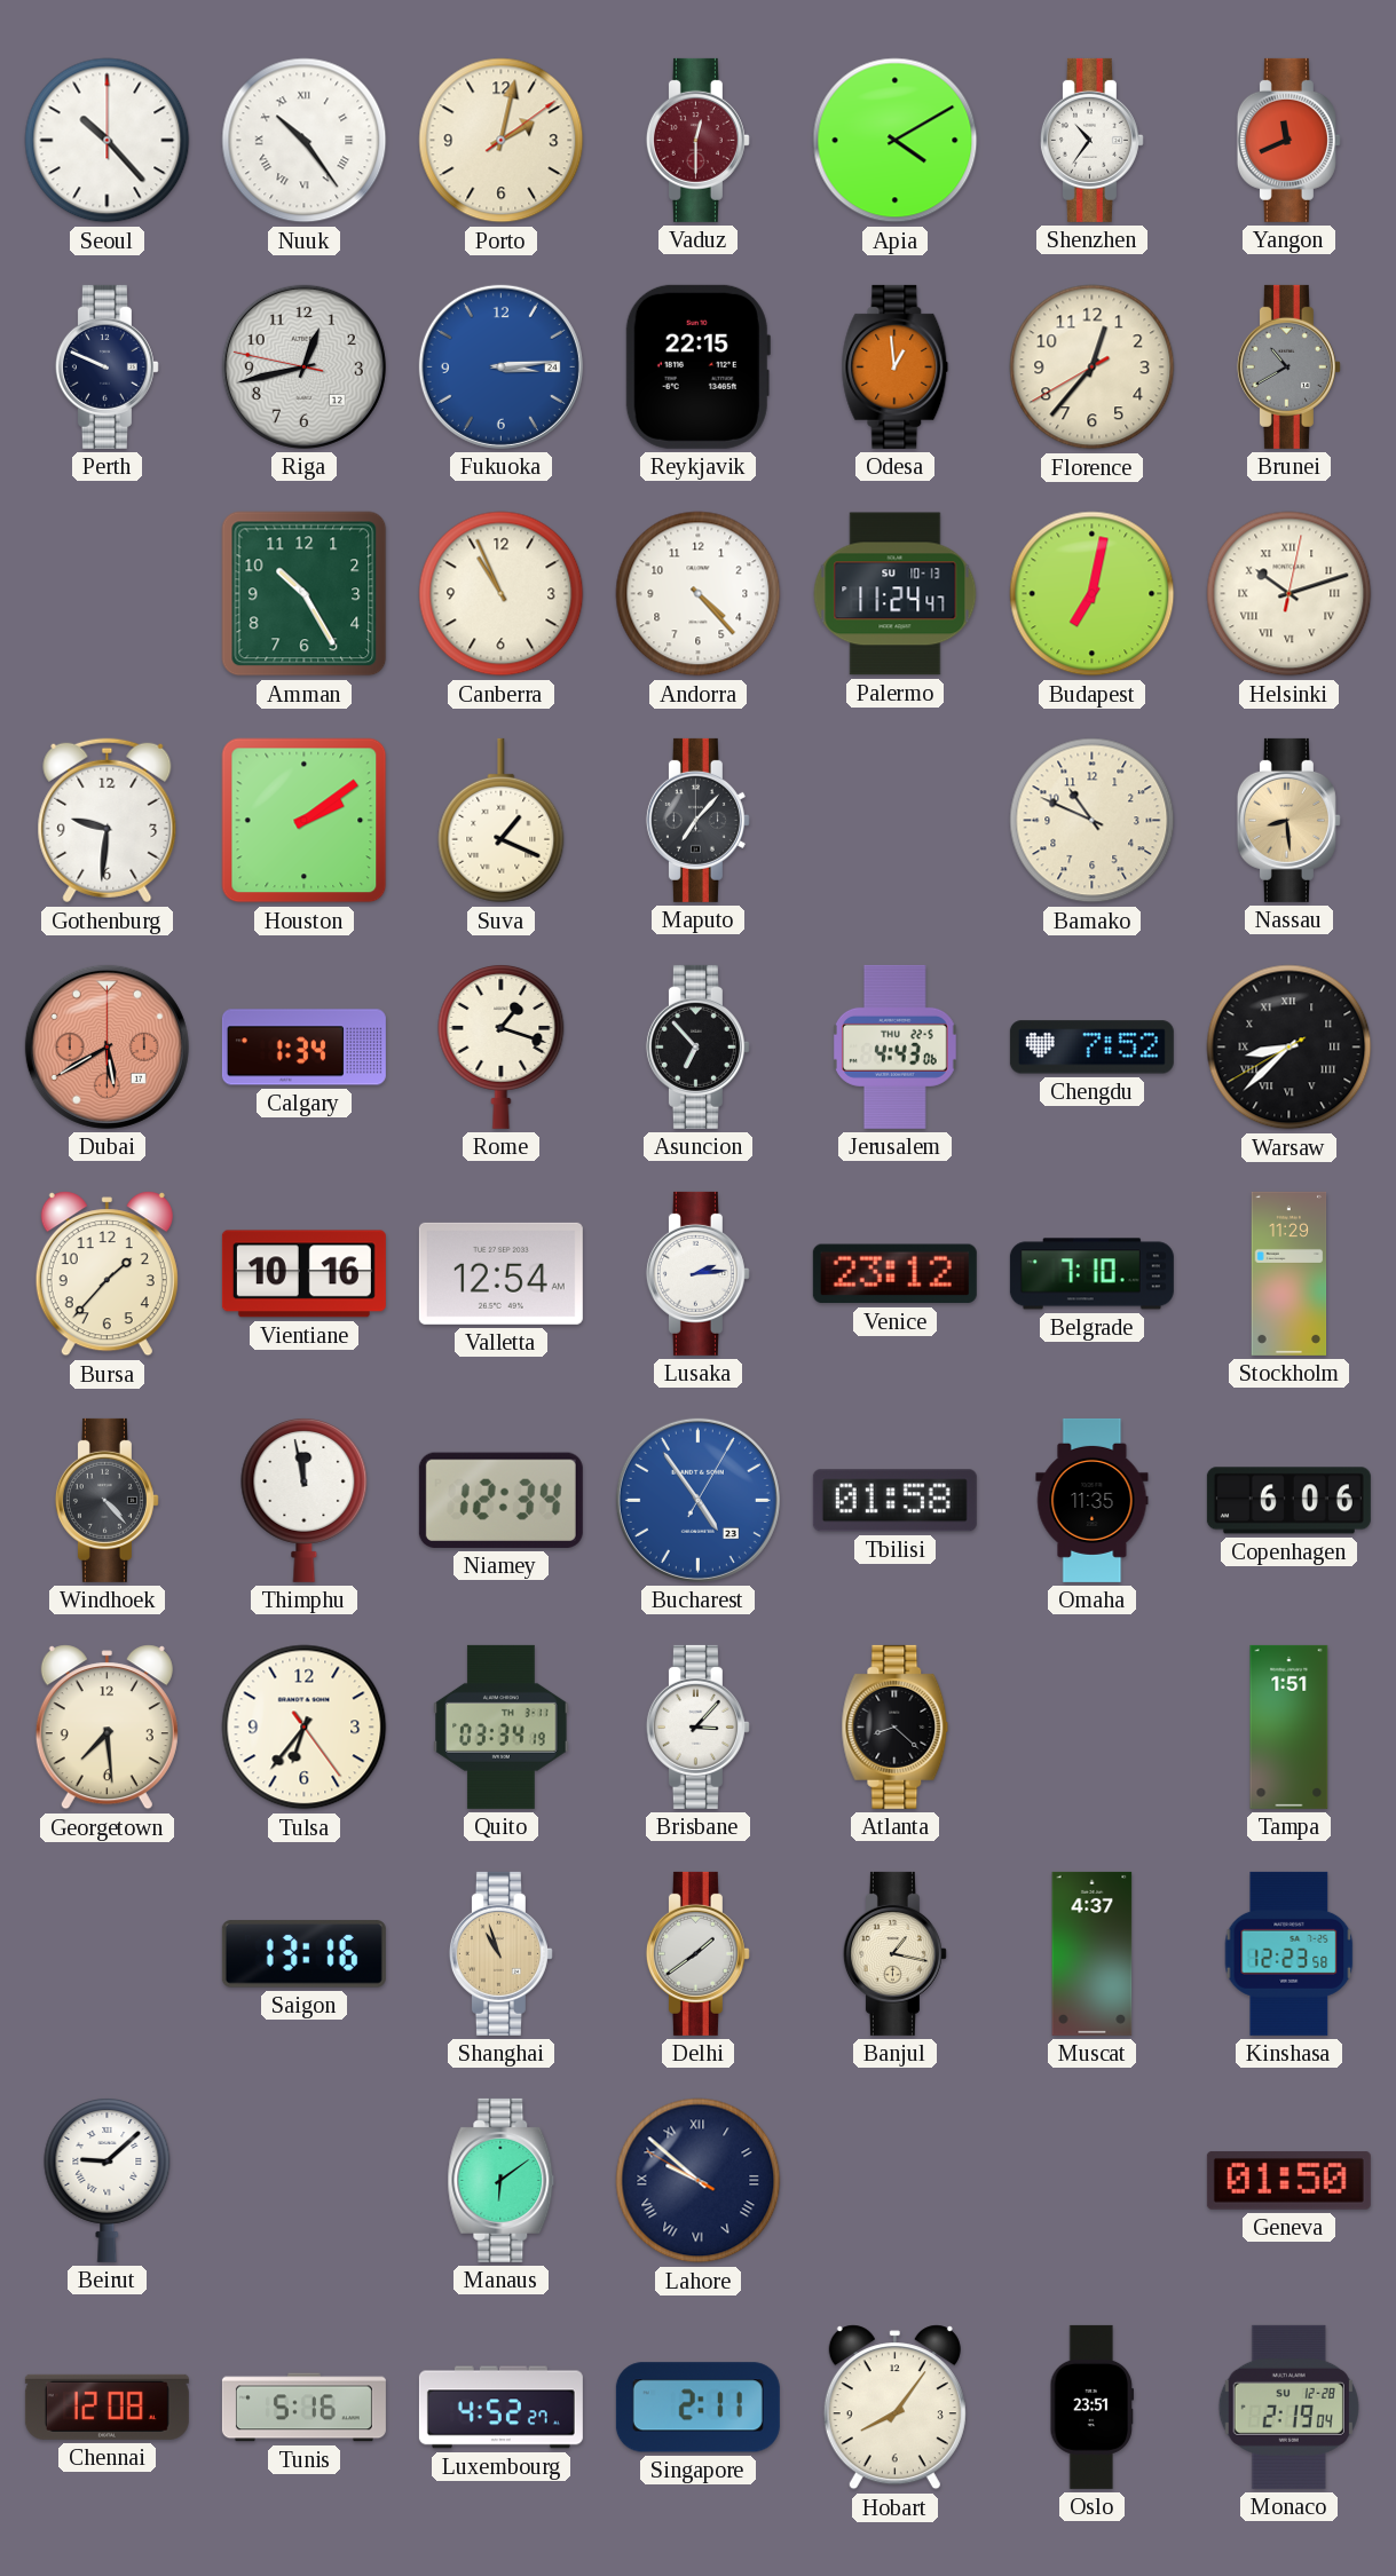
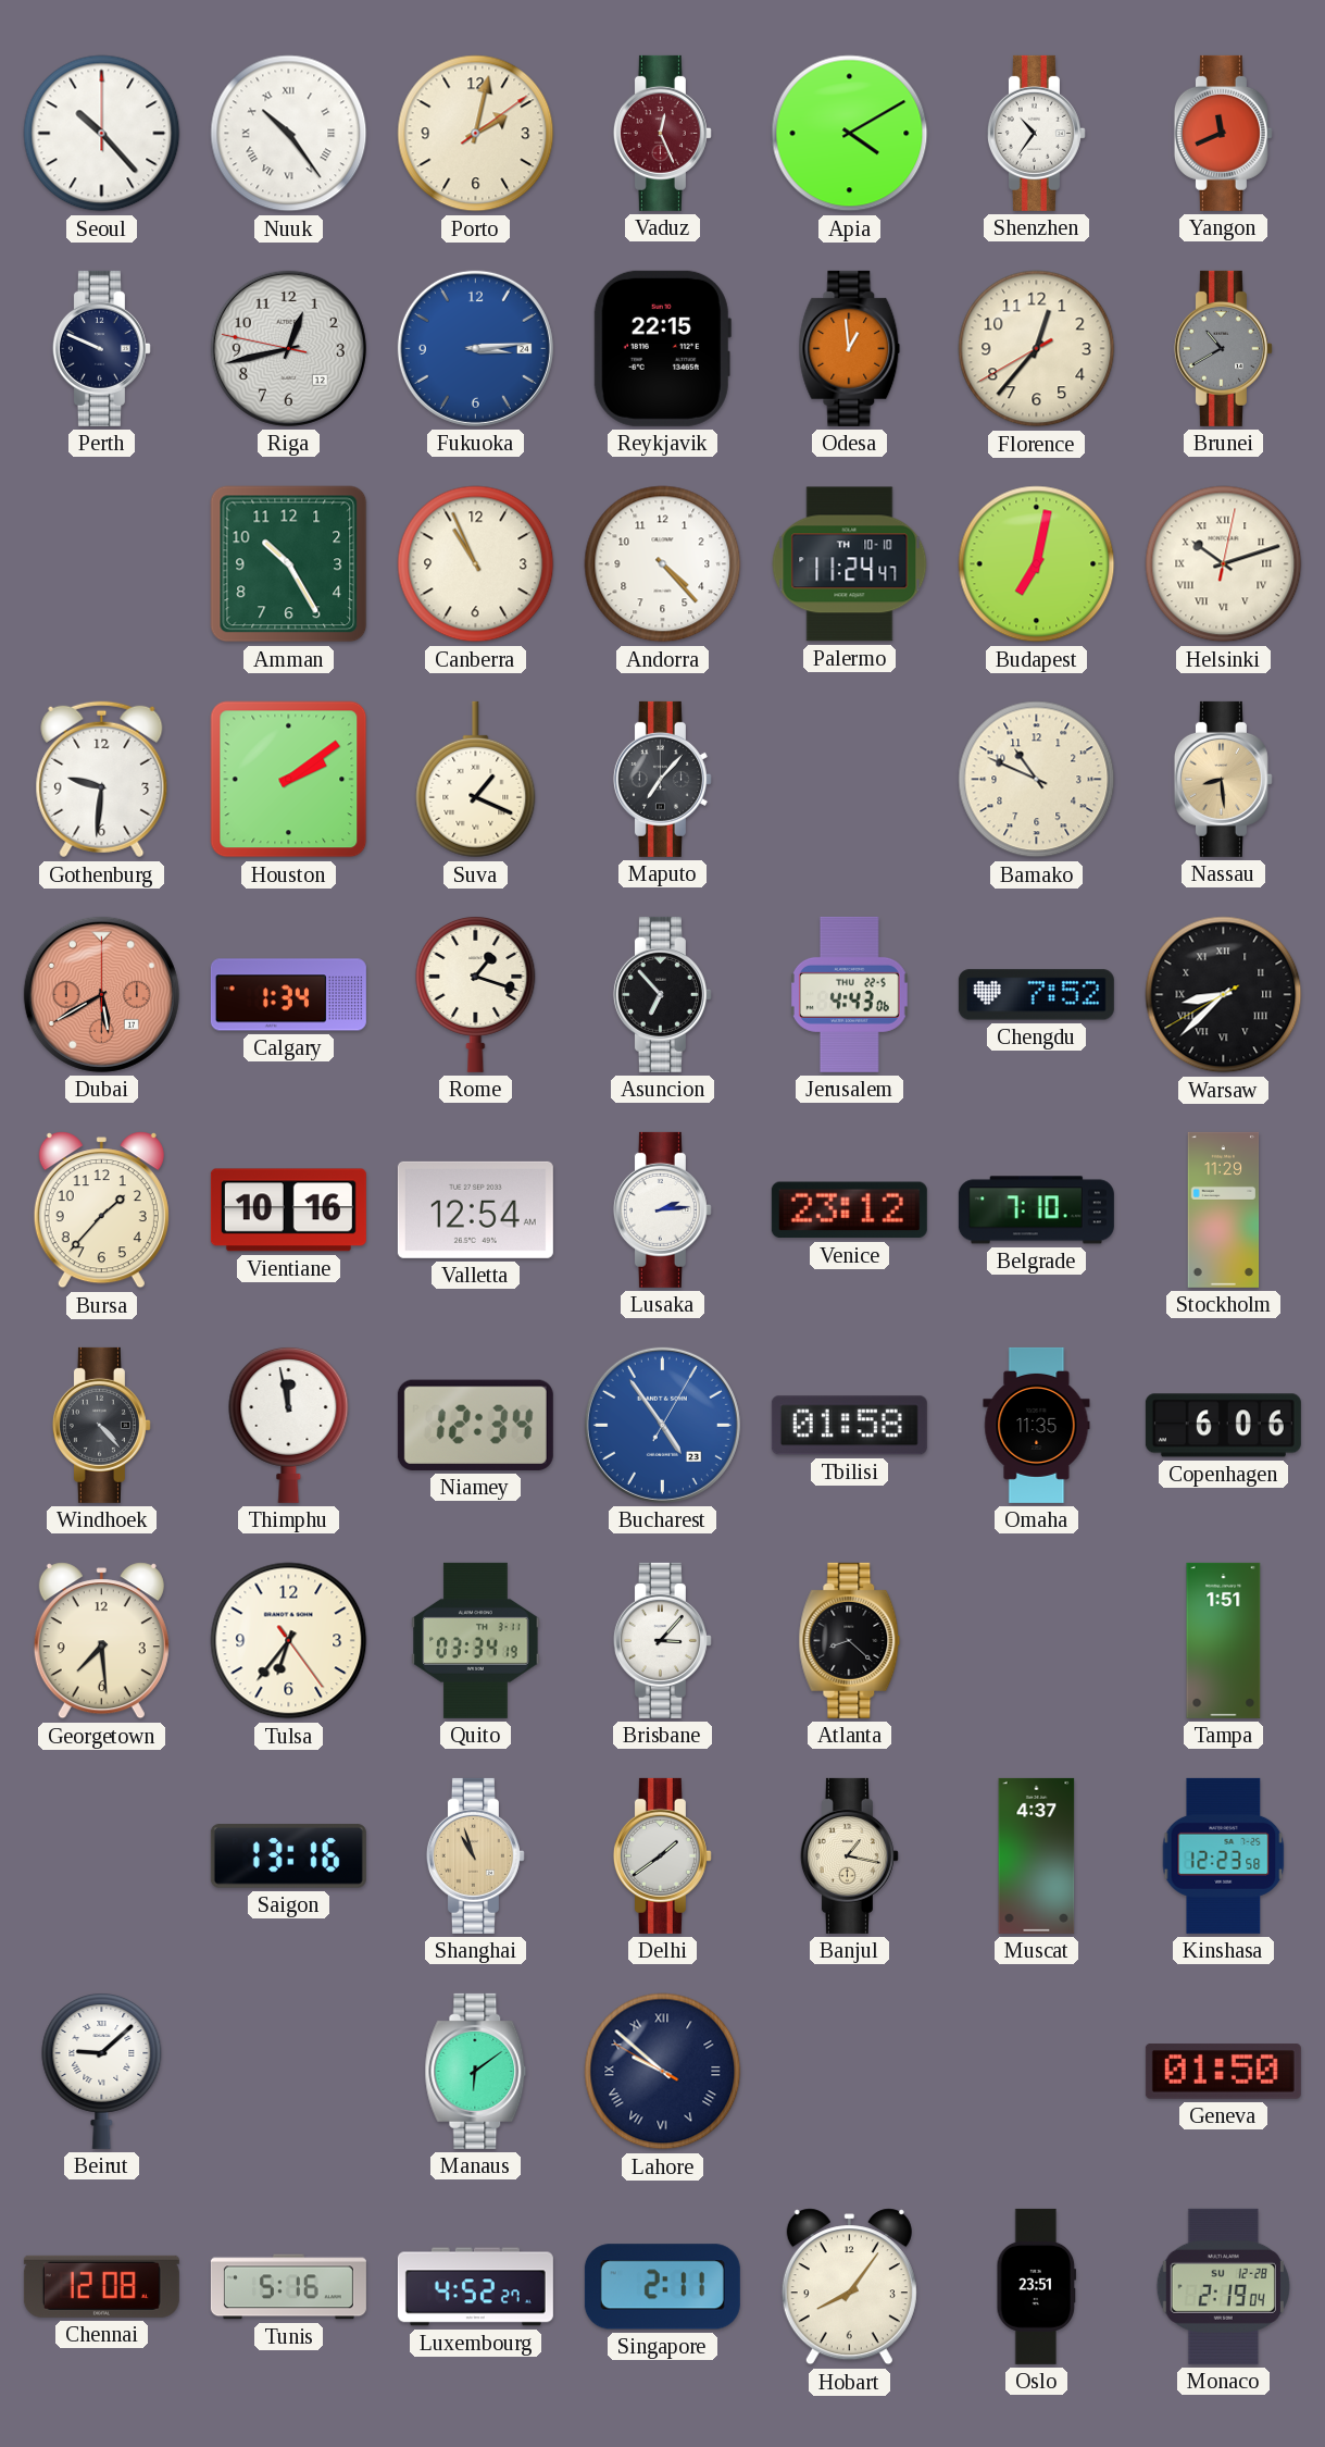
Vaduz: 12:30 -> 12:26
Palermo date: SU 10-13 -> TH 10-10
